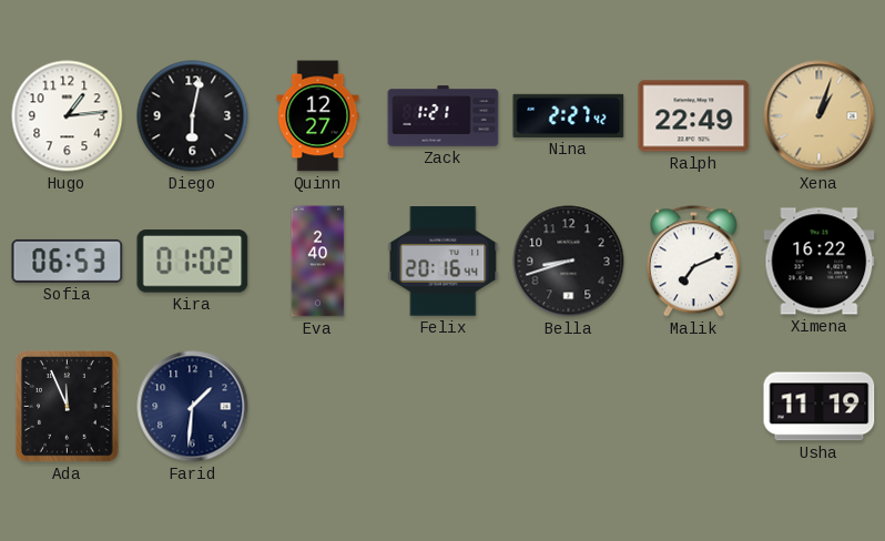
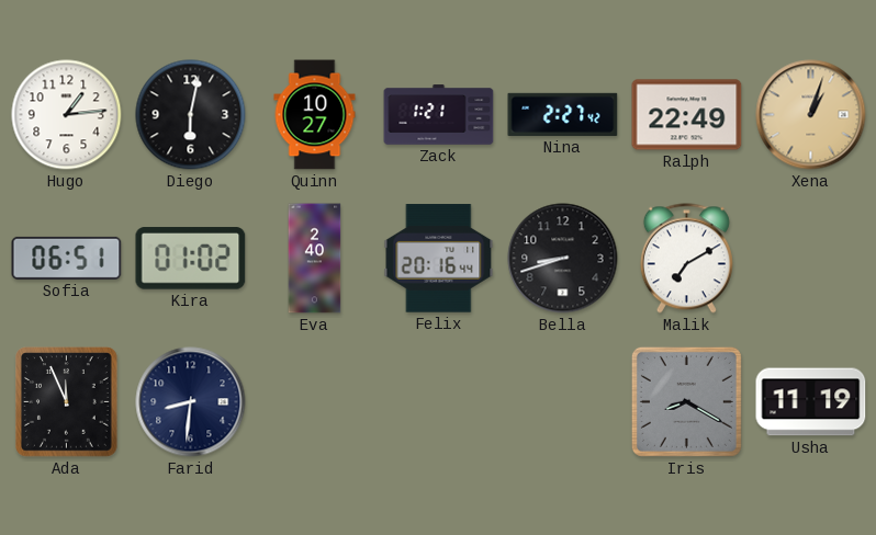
Quinn: 12:27 -> 10:27
Sofia: 06:53 -> 06:51
Malik: 7:11 -> 7:10
Ximena: 16:22 -> none
Farid: 1:31 -> 8:31
Iris: none -> 8:20
